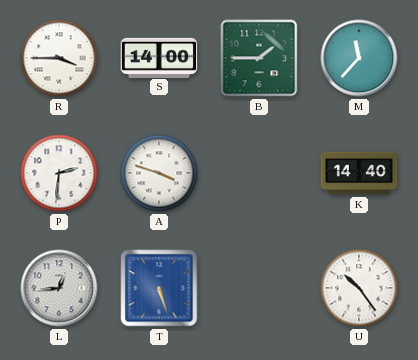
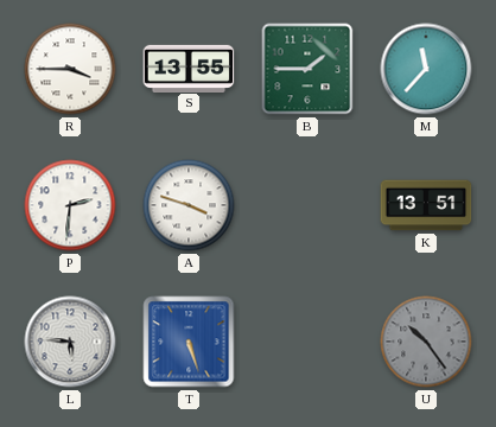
S: 14:00 -> 13:55
K: 14:40 -> 13:51
L: 12:44 -> 5:46
U dial: white -> grey
